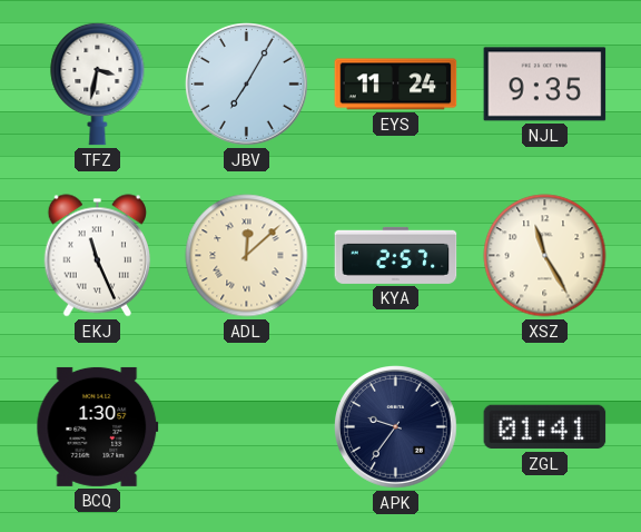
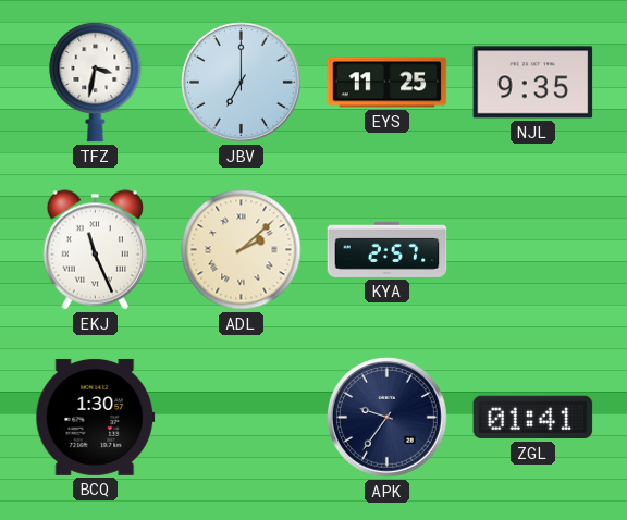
JBV: 7:05 -> 7:00
EYS: 11:24 -> 11:25
ADL: 12:08 -> 2:08
XSZ: 11:25 -> none
